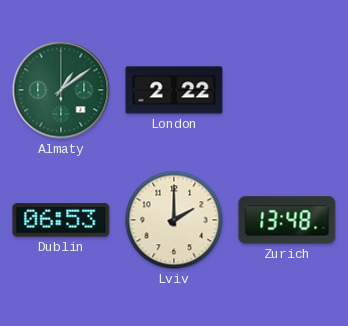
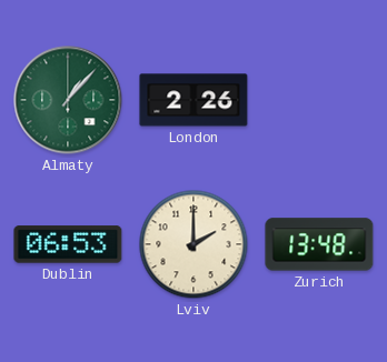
Almaty: 1:09 -> 1:07
London: 2:22 -> 2:26
